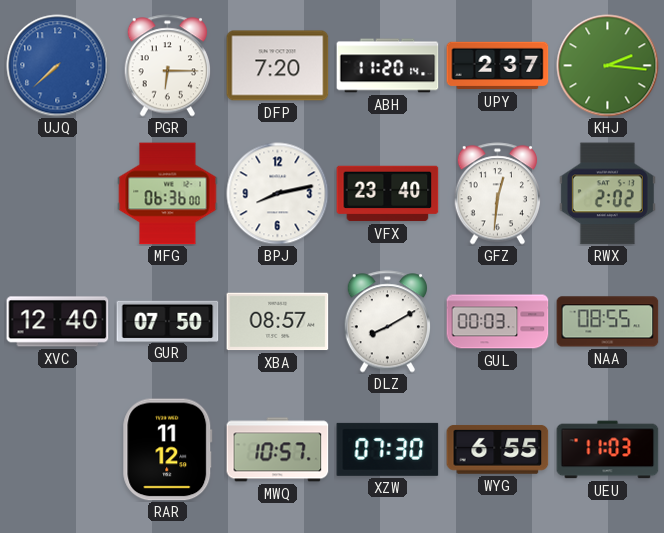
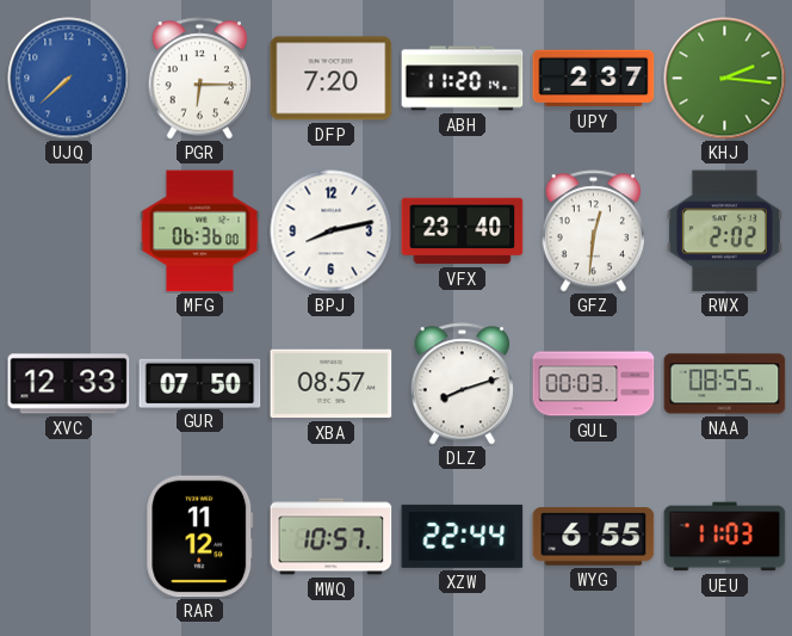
XVC: 12:40 -> 12:33
DLZ: 8:10 -> 8:12
XZW: 07:30 -> 22:44
